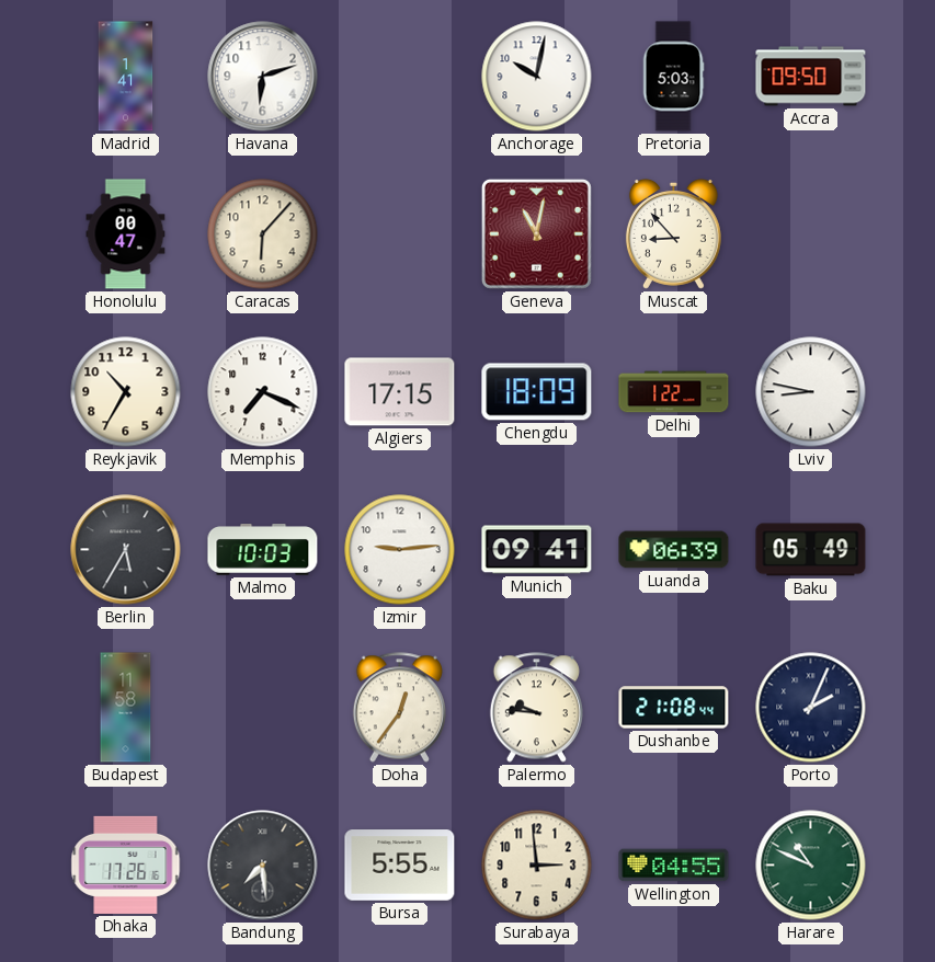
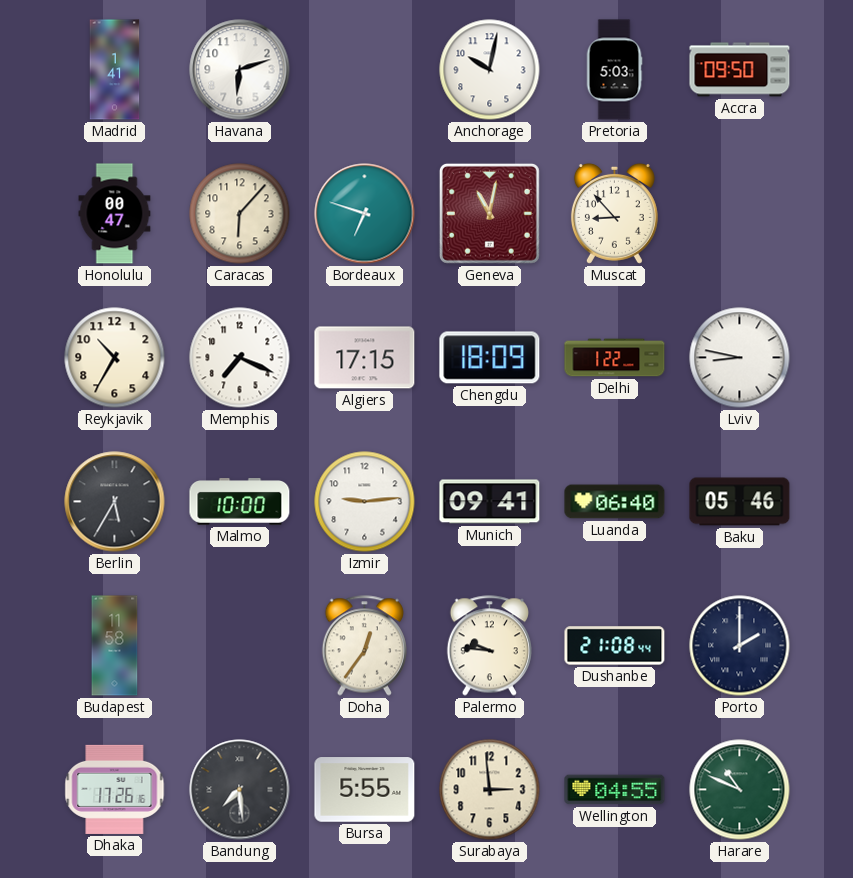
Bordeaux: none -> 6:48
Malmo: 10:03 -> 10:00
Luanda: 06:39 -> 06:40
Baku: 05:49 -> 05:46
Porto: 2:04 -> 2:00
